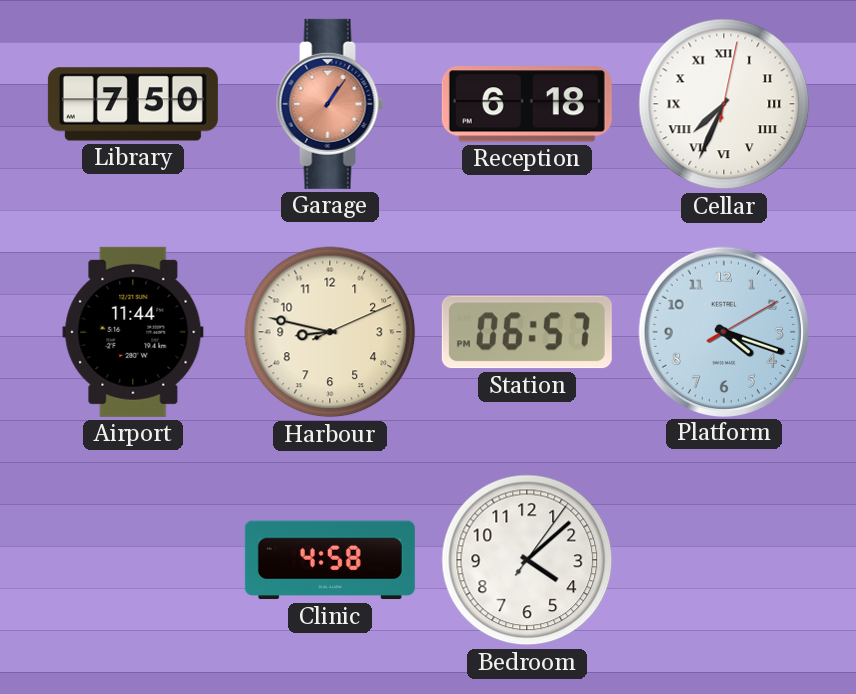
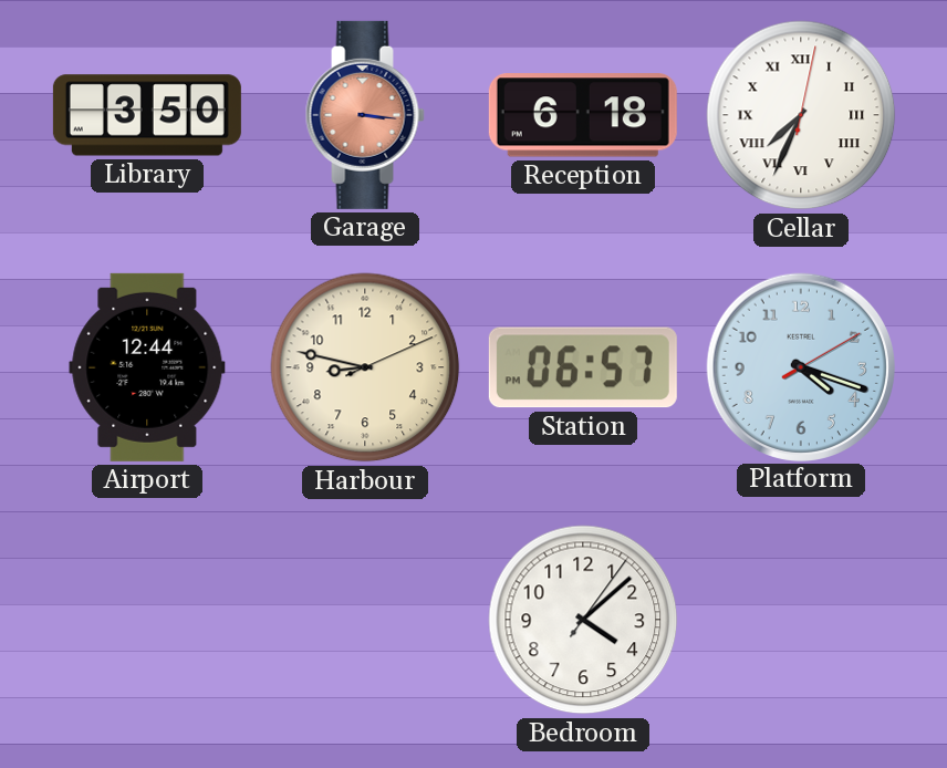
Library: 7:50 -> 3:50
Garage: 1:06 -> 3:16
Airport: 11:44 -> 12:44
Clinic: 4:58 -> none
